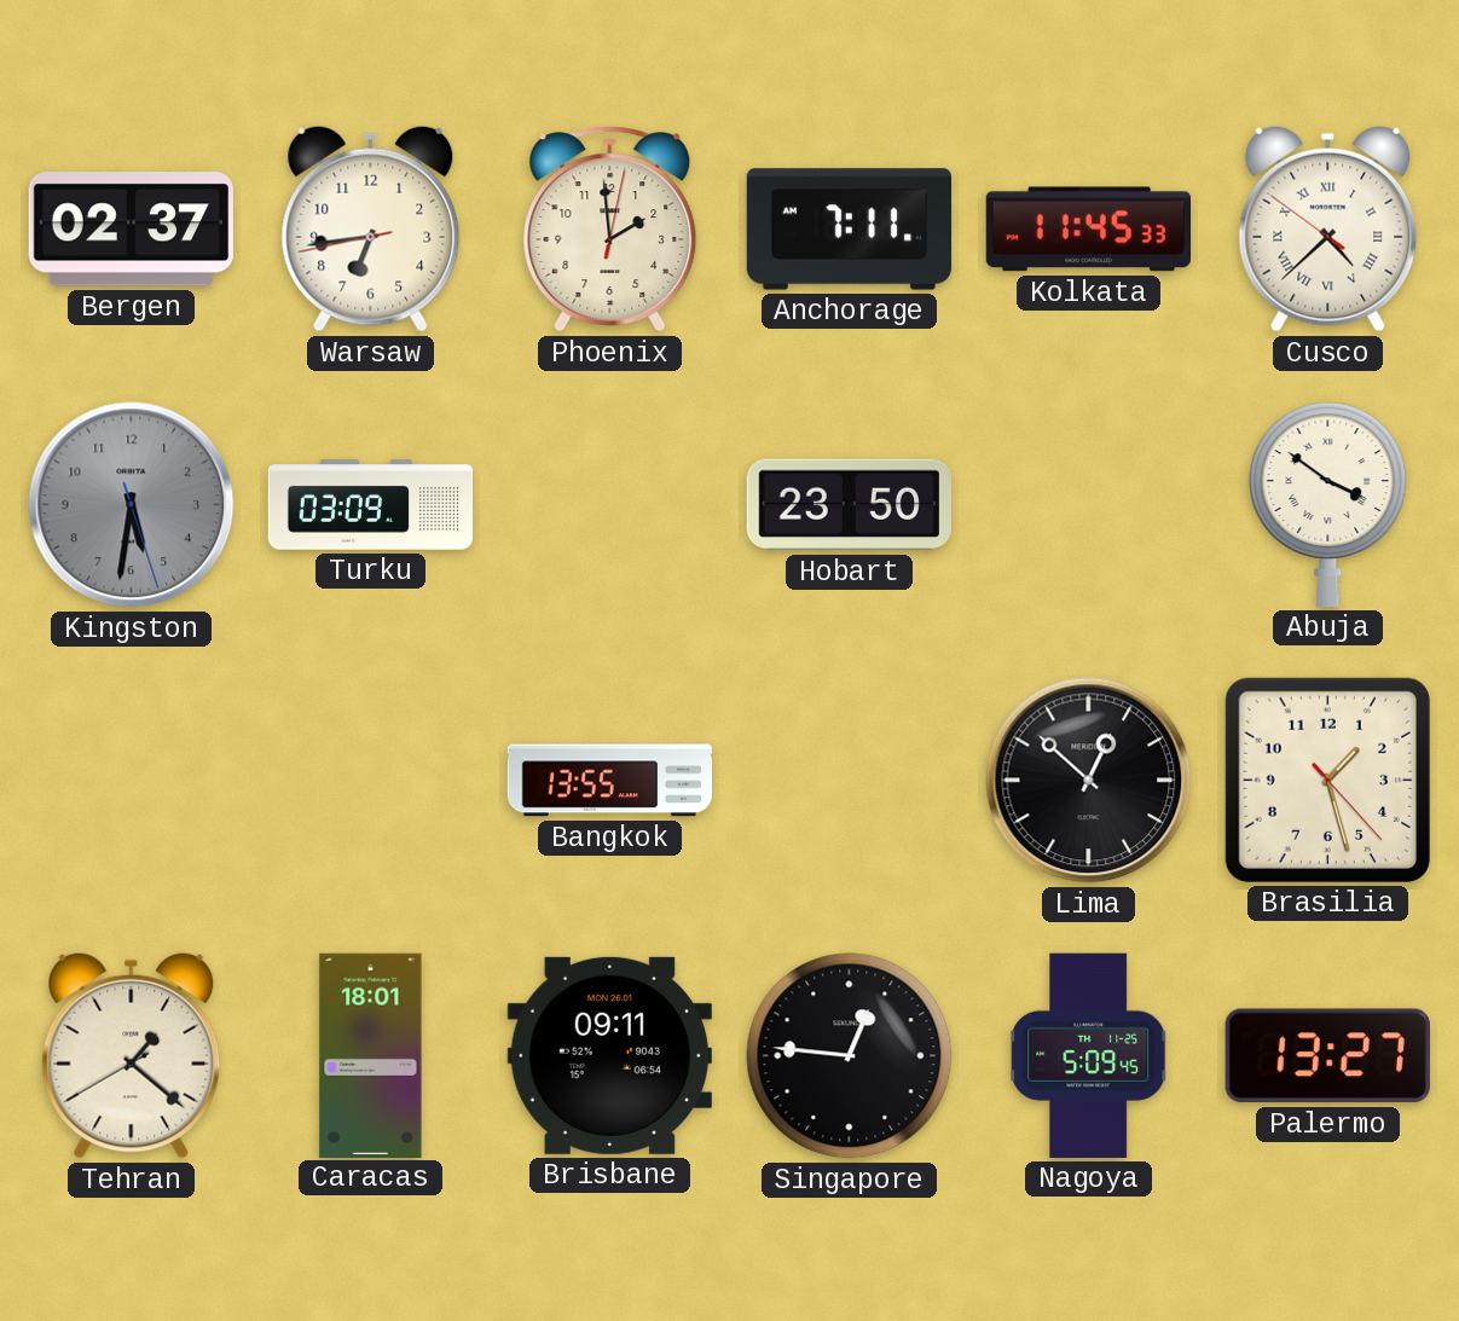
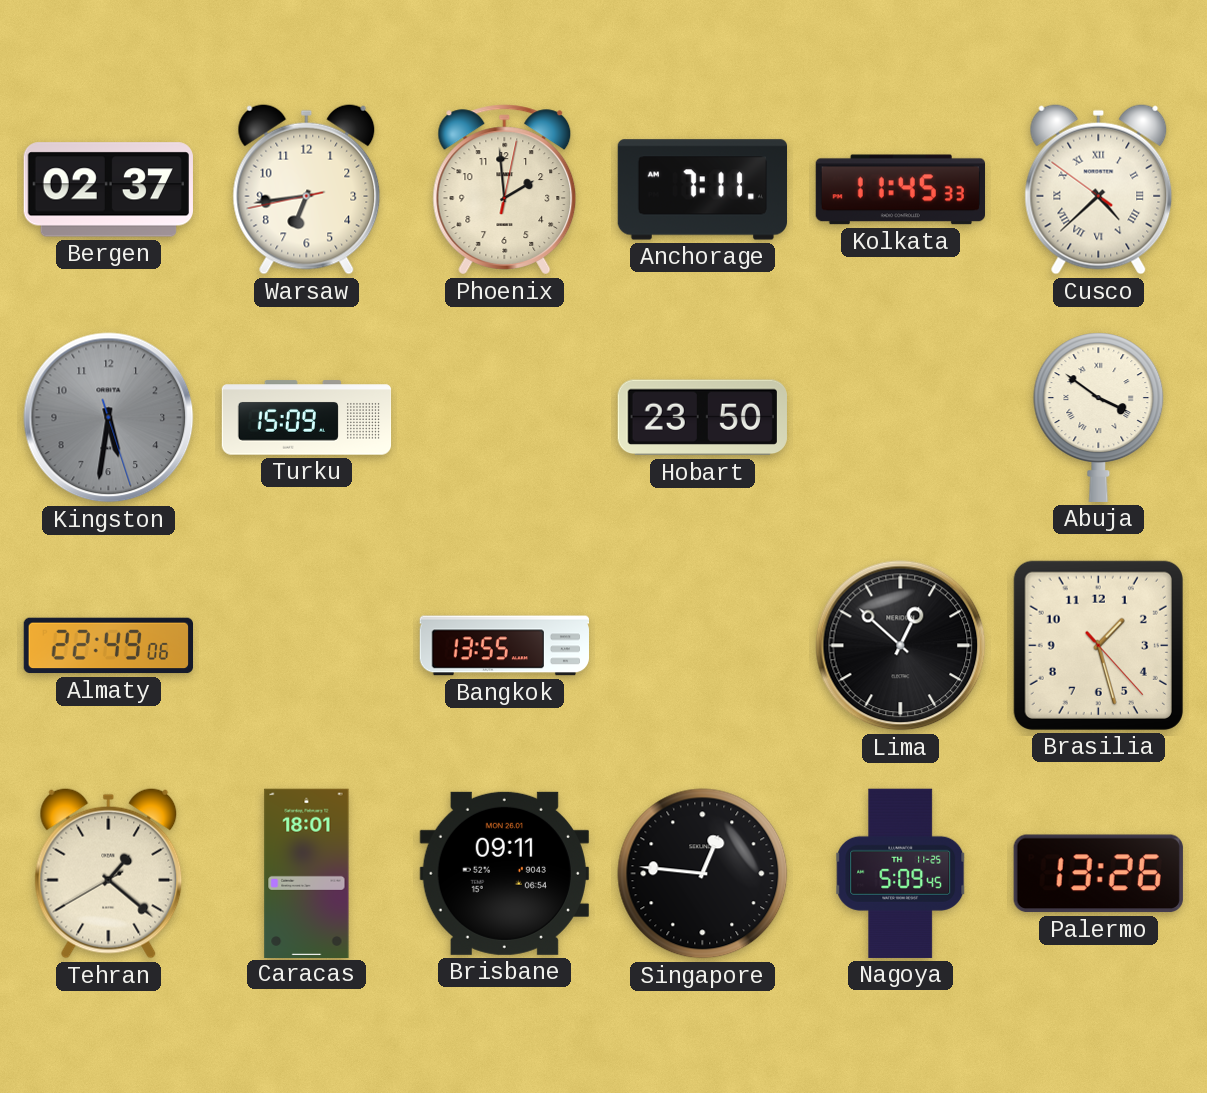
Turku: 03:09 -> 15:09
Almaty: none -> 22:49
Palermo: 13:27 -> 13:26
